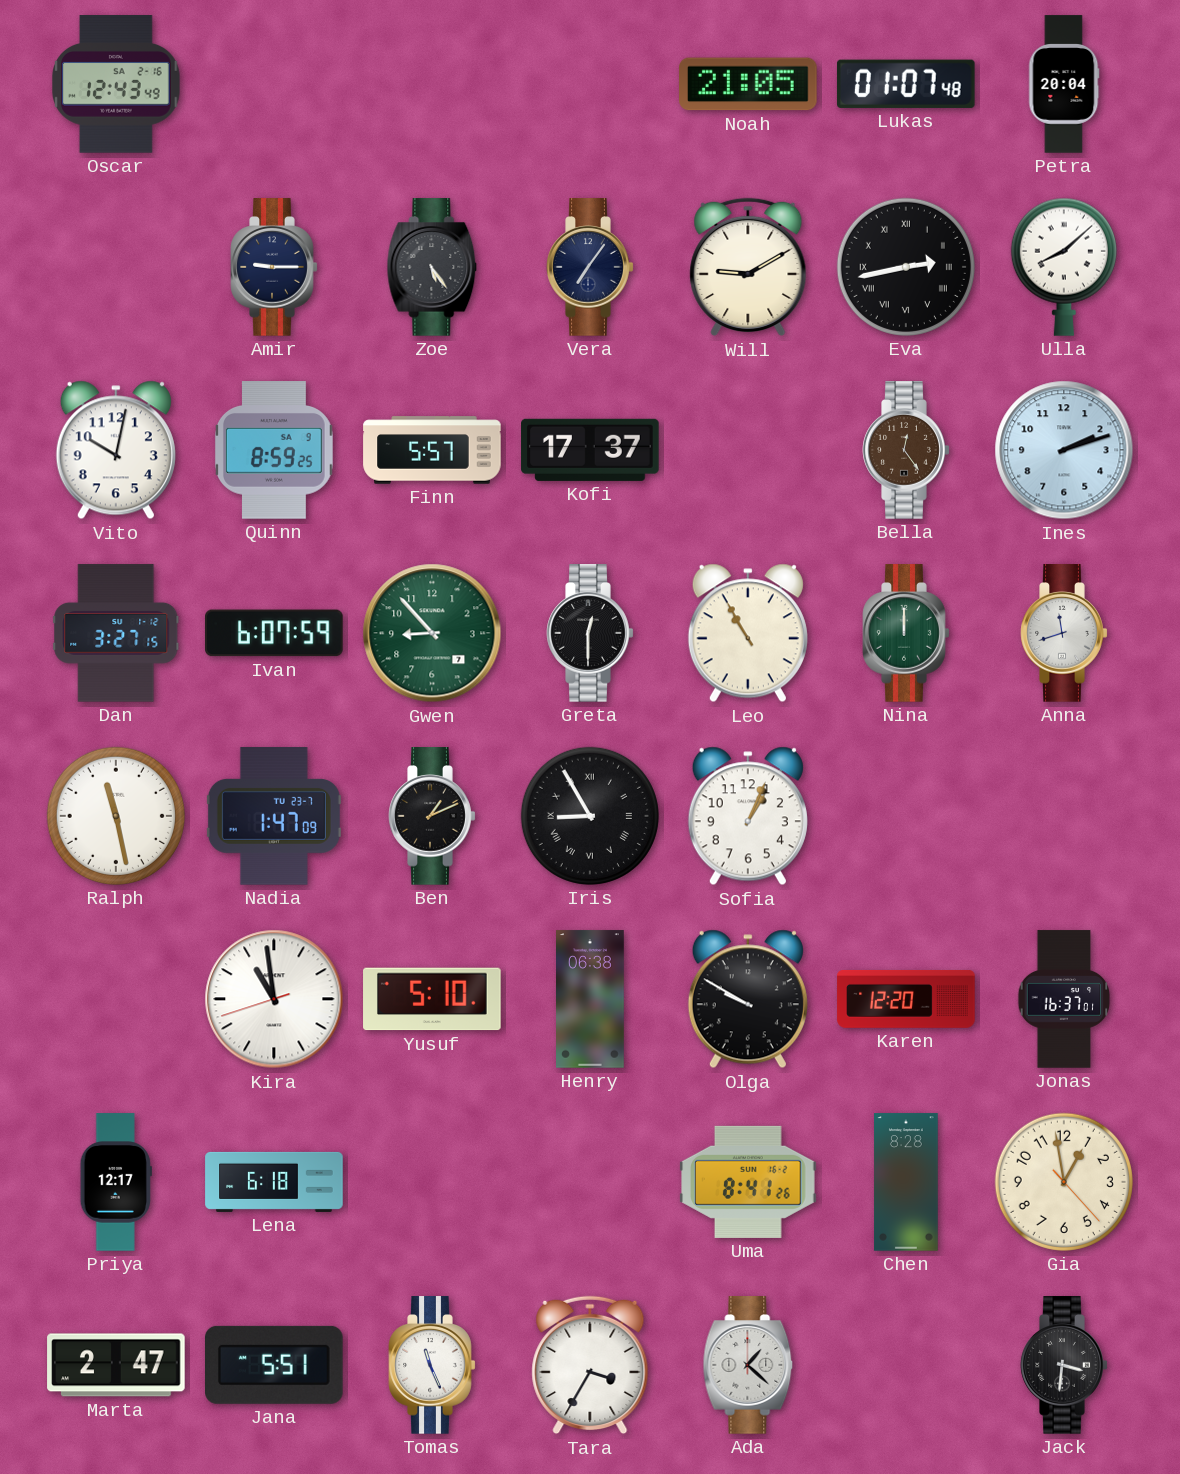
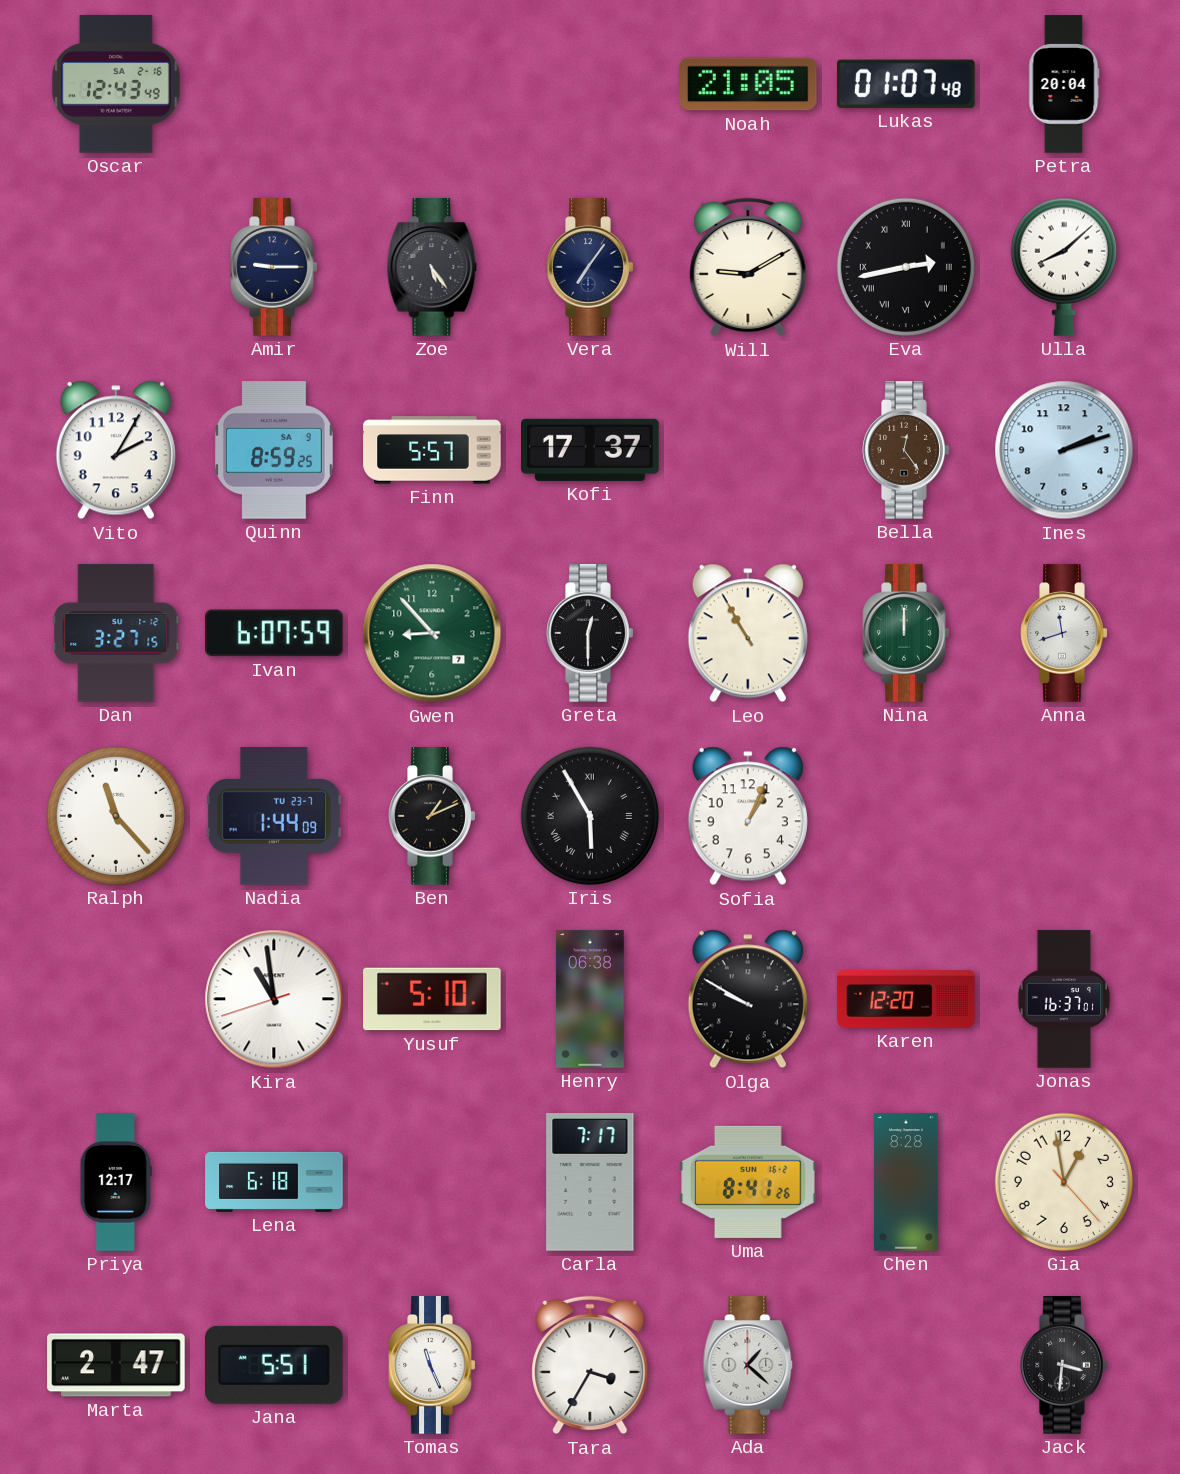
Vito: 10:02 -> 2:05
Ralph: 11:28 -> 11:23
Nadia: 1:47 -> 1:44
Iris: 8:55 -> 5:55
Carla: none -> 7:17
